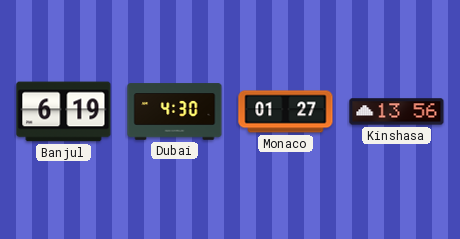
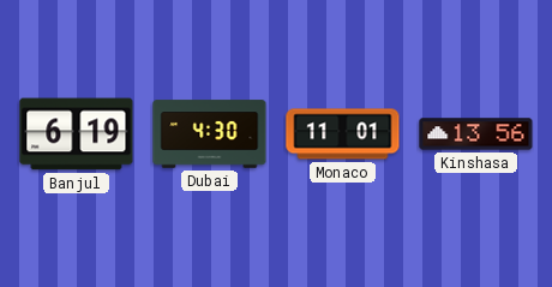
Monaco: 01:27 -> 11:01
